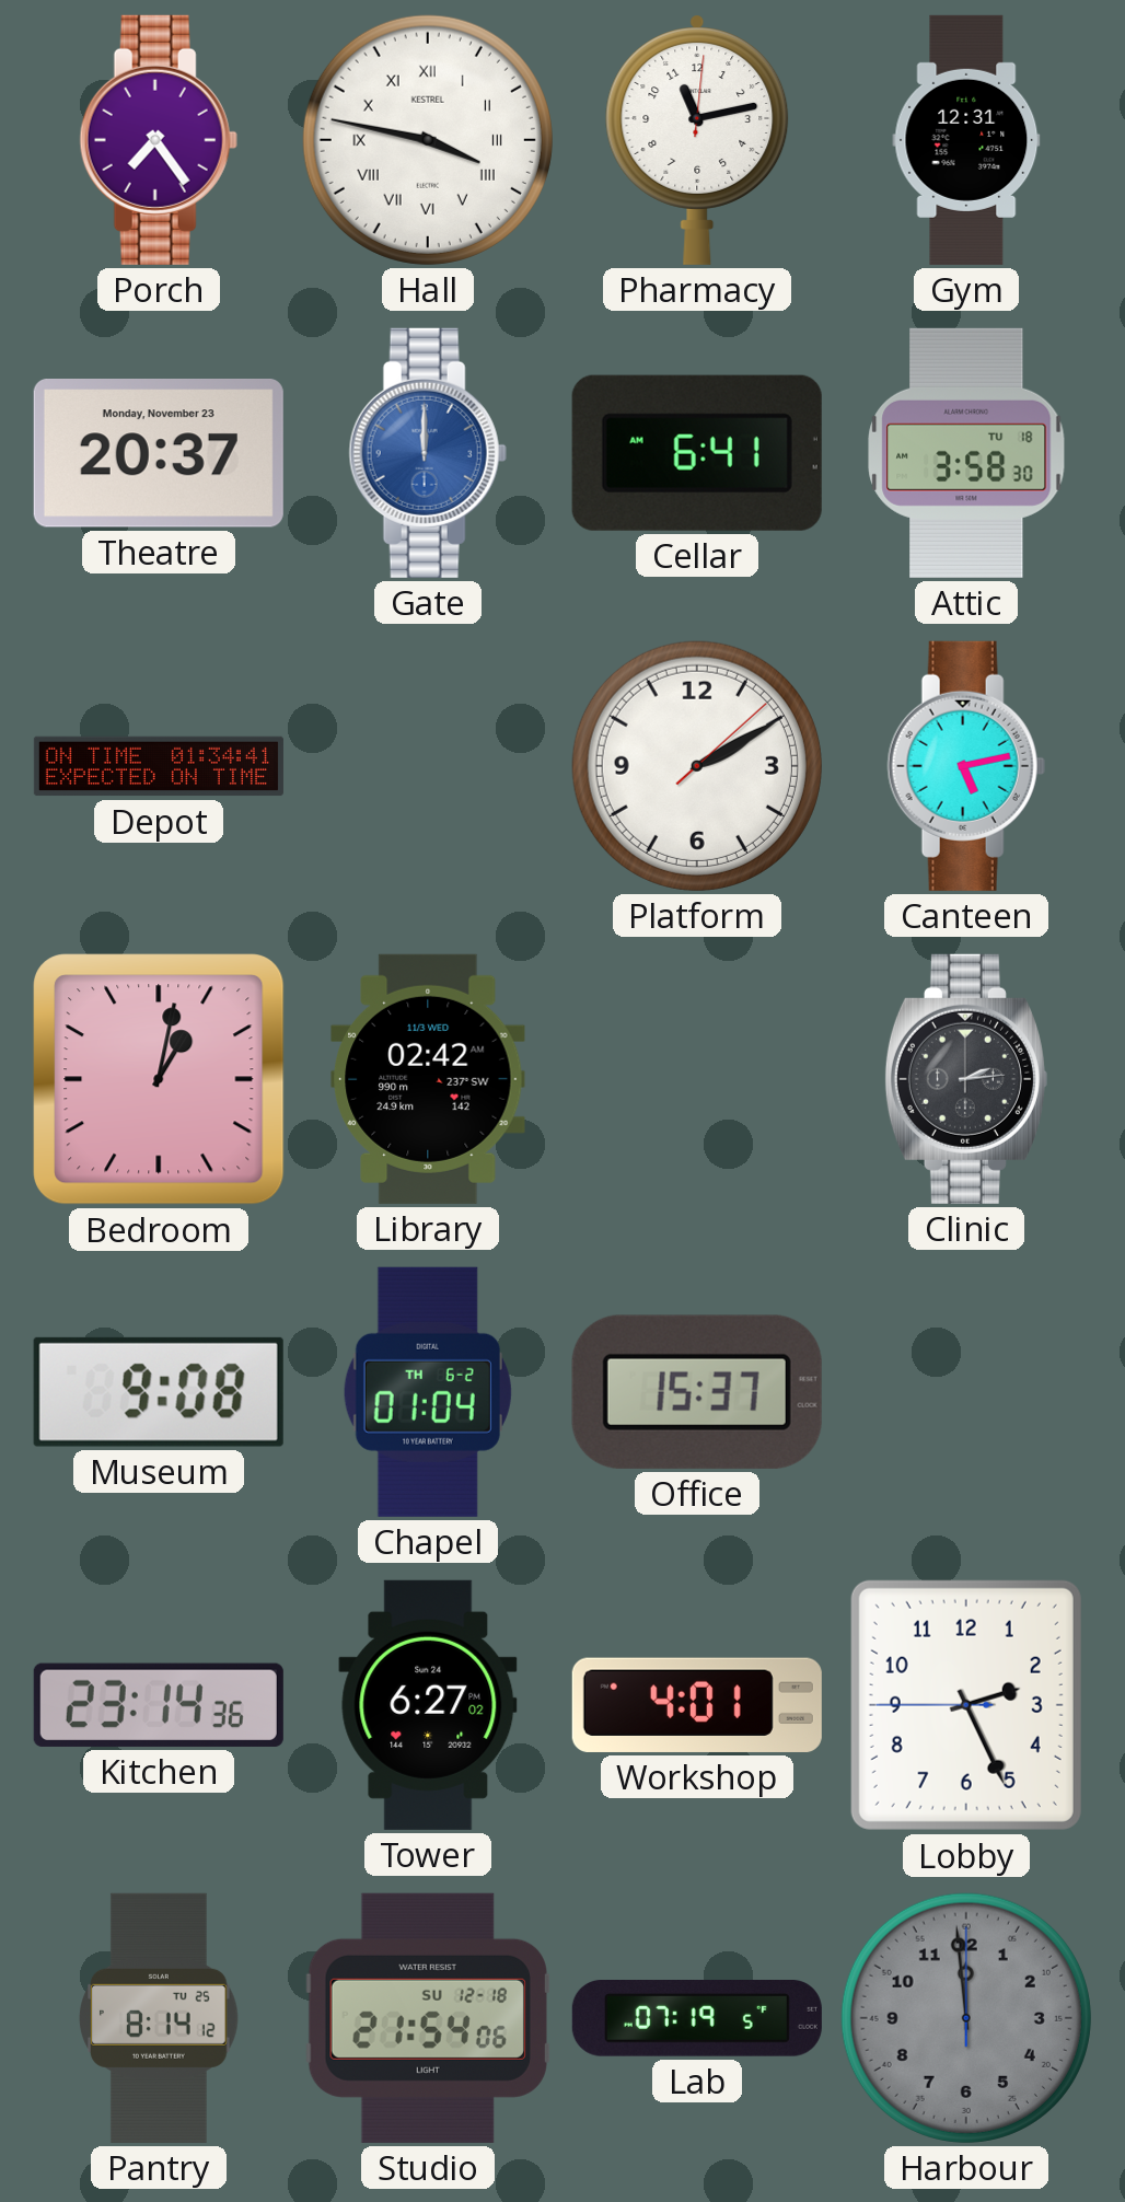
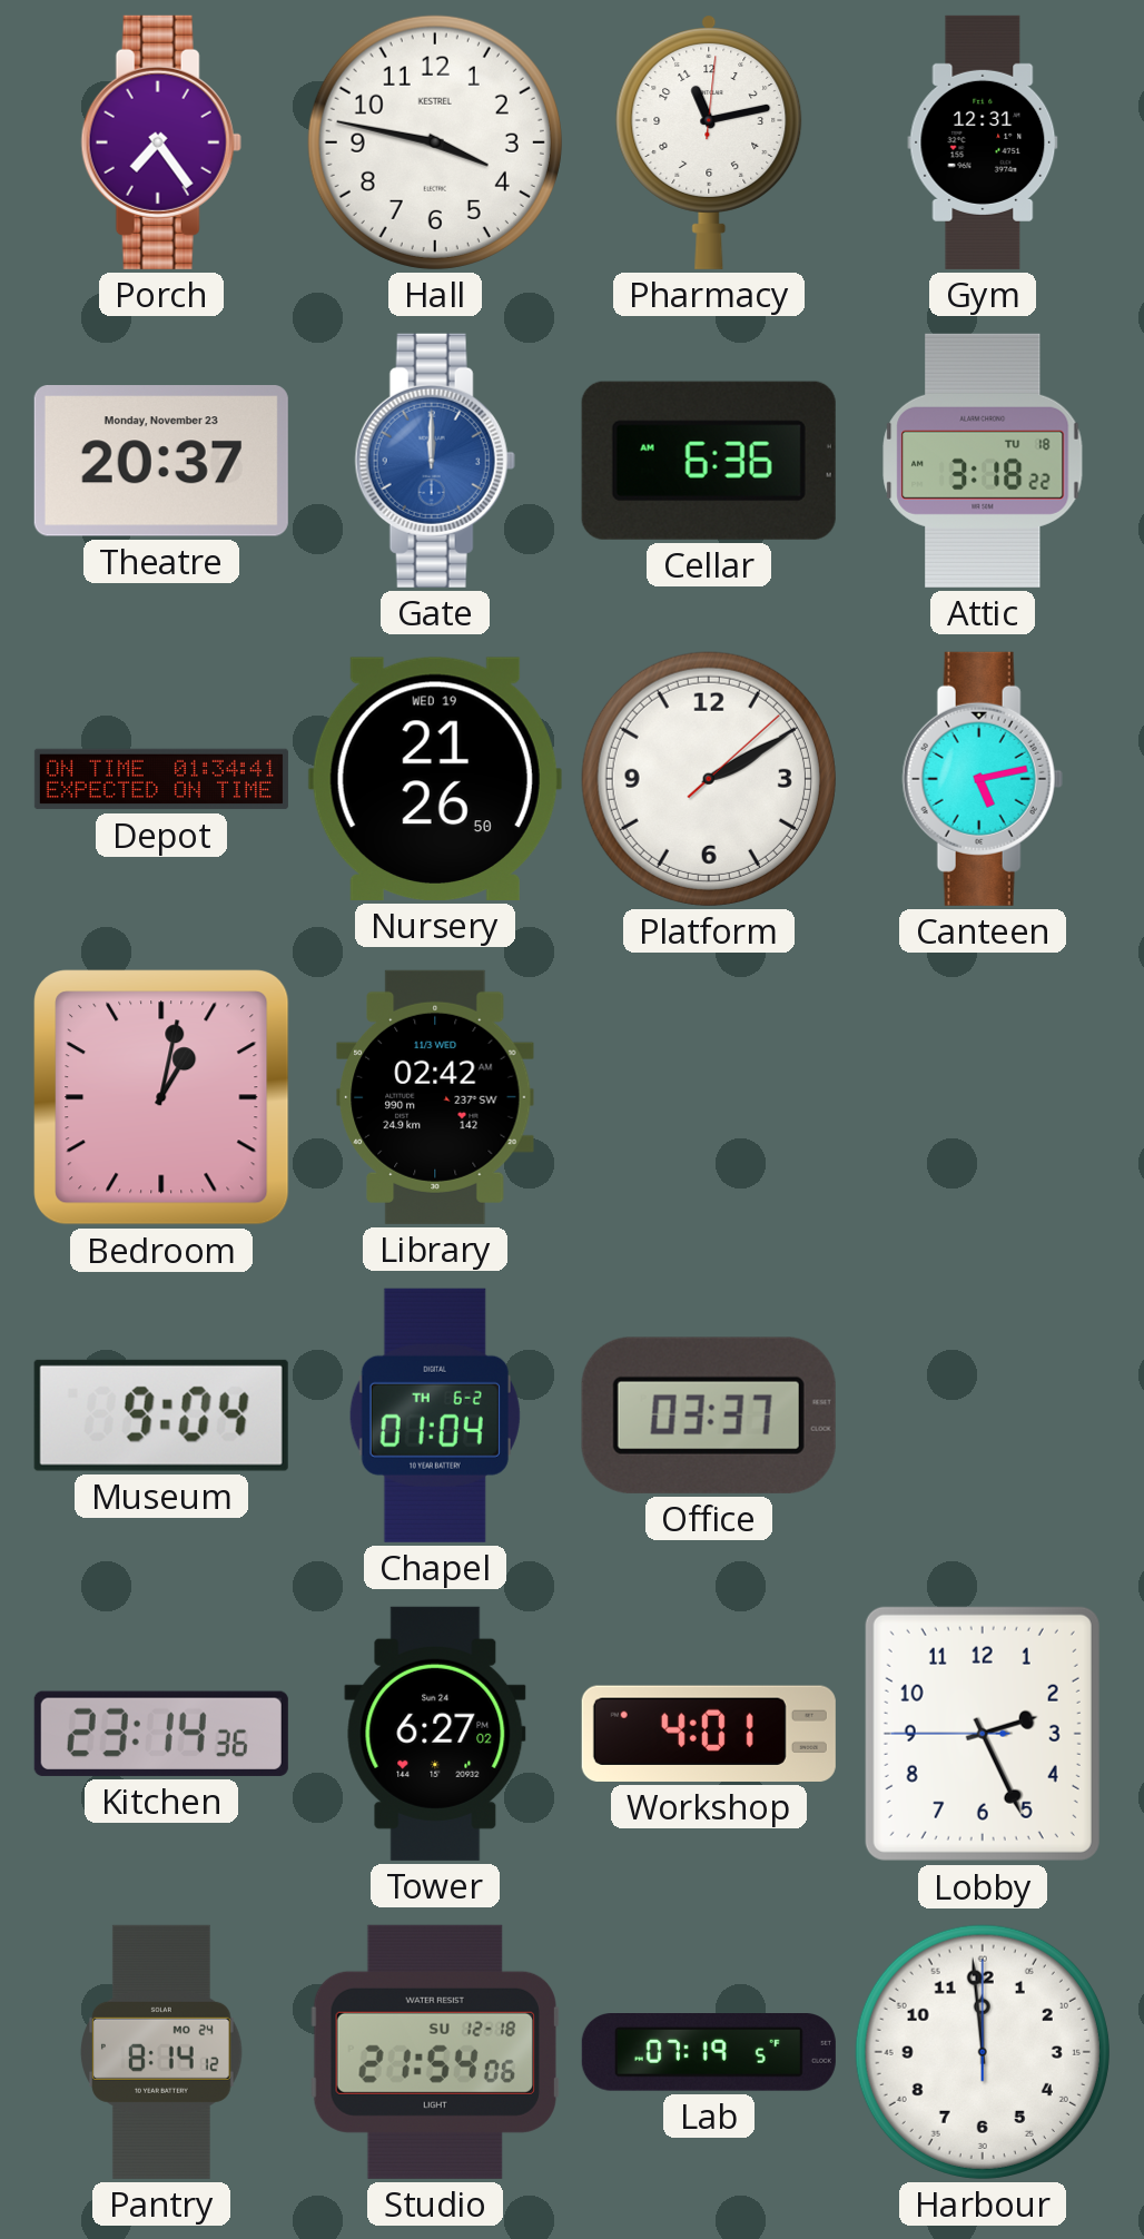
Hall numerals: Roman -> Arabic
Cellar: 6:41 -> 6:36
Attic: 3:58 -> 3:18
Nursery: none -> 21:26
Clinic: 2:14 -> none
Museum: 9:08 -> 9:04
Office: 15:37 -> 03:37
Pantry date: TU 25 -> MO 24
Harbour dial: grey -> white
